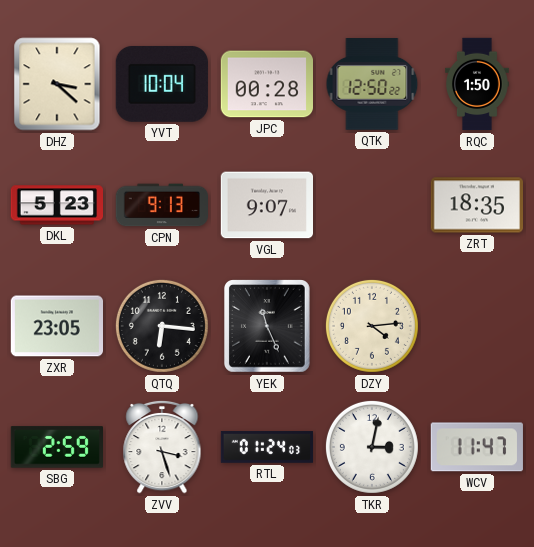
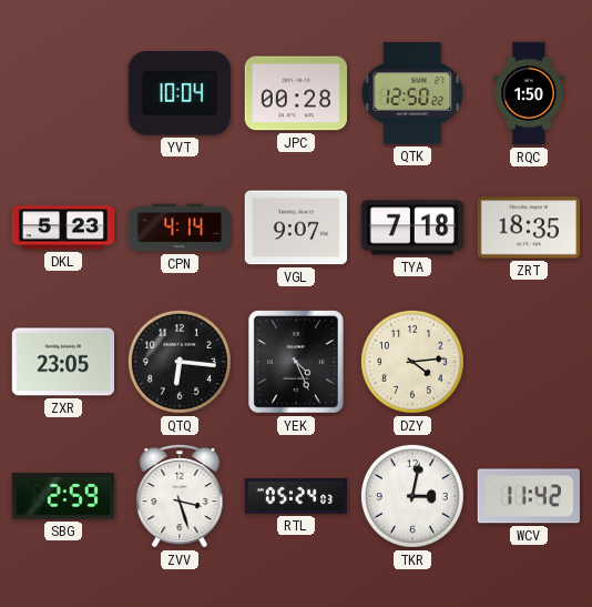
DHZ: 3:22 -> none
CPN: 9:13 -> 4:14
TYA: none -> 7:18
YEK: 11:26 -> 4:26
RTL: 01:24 -> 05:24
WCV: 11:47 -> 11:42
